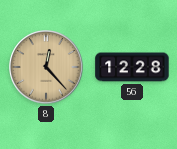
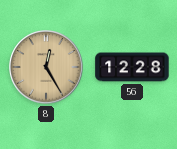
8: 12:23 -> 12:25
